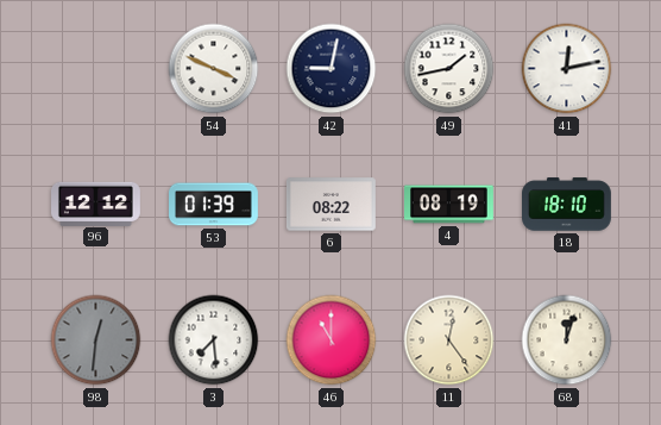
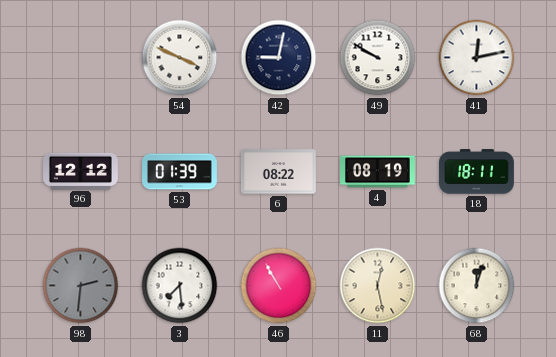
49: 1:43 -> 9:50
18: 18:10 -> 18:11
98: 12:31 -> 2:31
46: 11:00 -> 10:55
11: 12:24 -> 12:28
